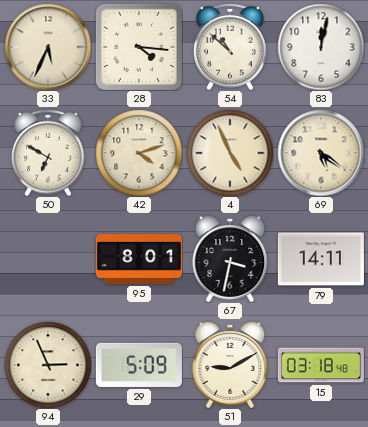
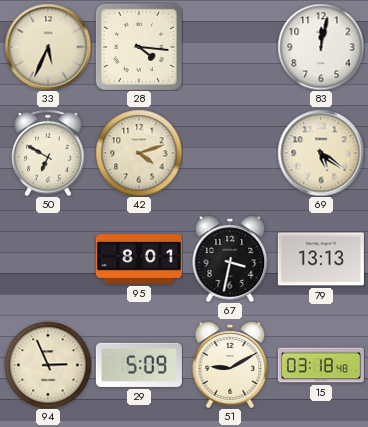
54: 10:52 -> none
4: 4:56 -> none
79: 14:11 -> 13:13
